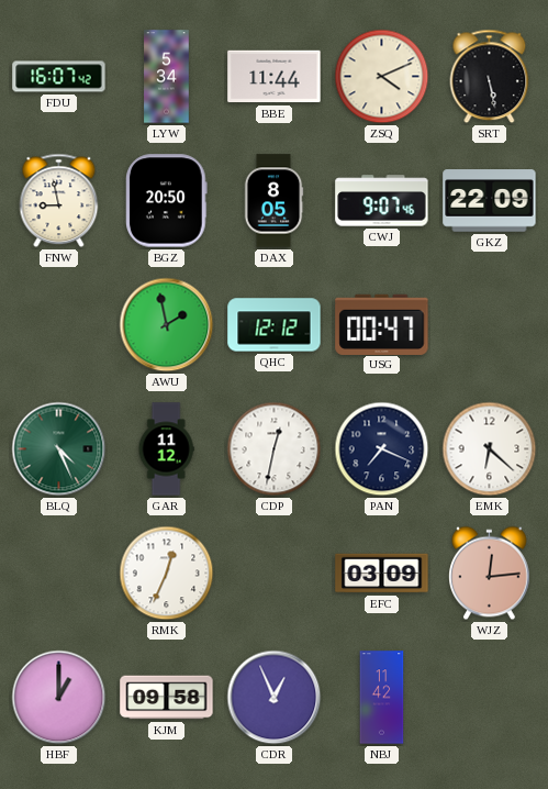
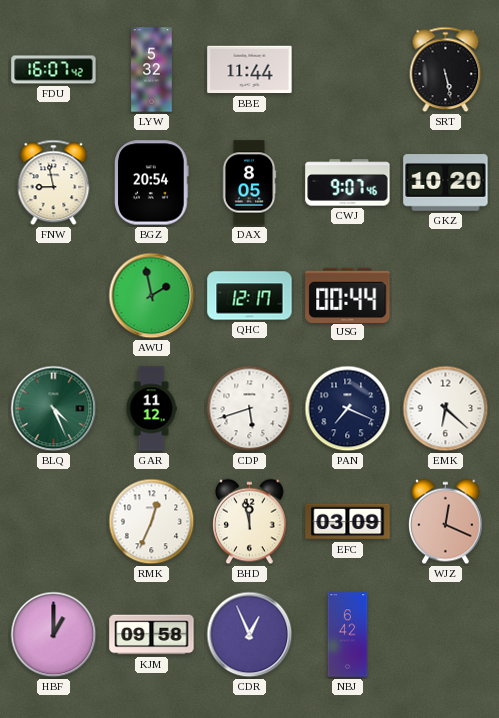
LYW: 5:34 -> 5:32
ZSQ: 4:11 -> none
BGZ: 20:50 -> 20:54
GKZ: 22:09 -> 10:20
QHC: 12:12 -> 12:17
USG: 00:47 -> 00:44
CDP: 12:32 -> 5:42
BHD: none -> 11:58
WJZ: 12:14 -> 12:19
NBJ: 11:42 -> 6:42
